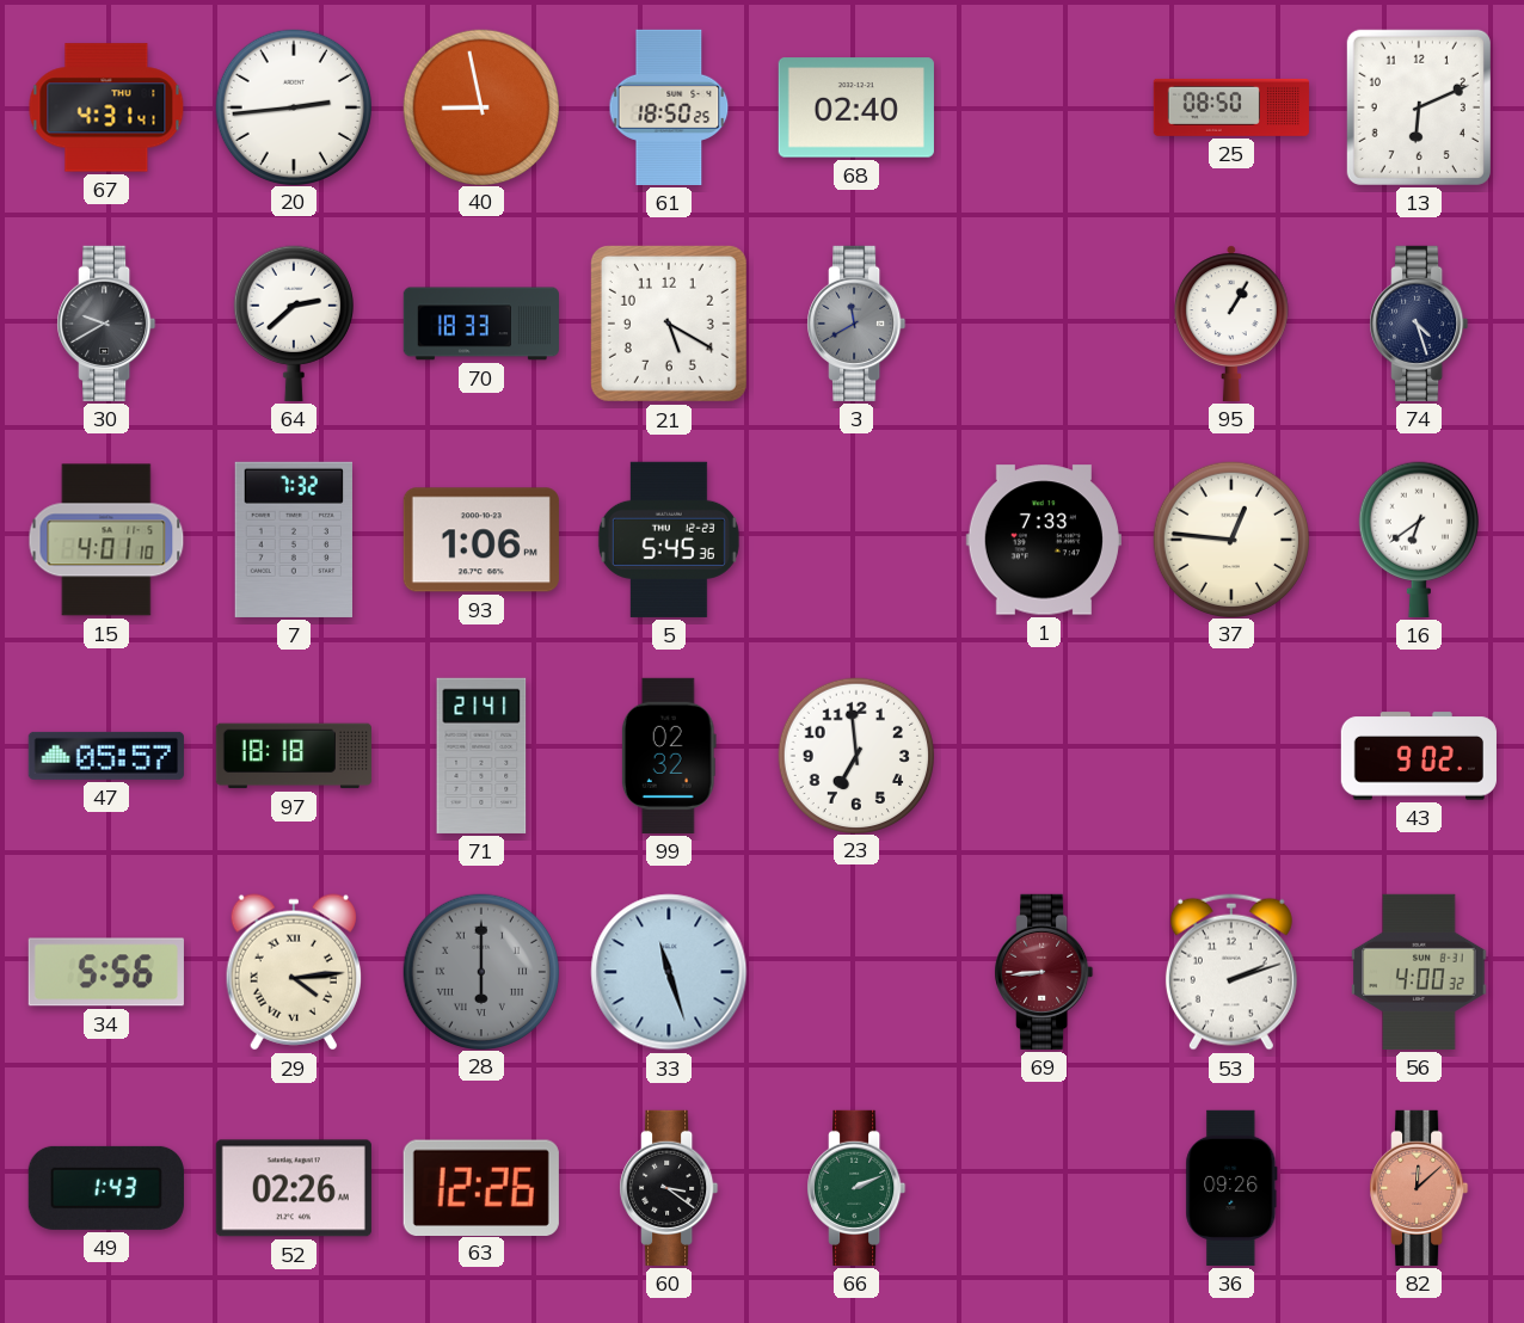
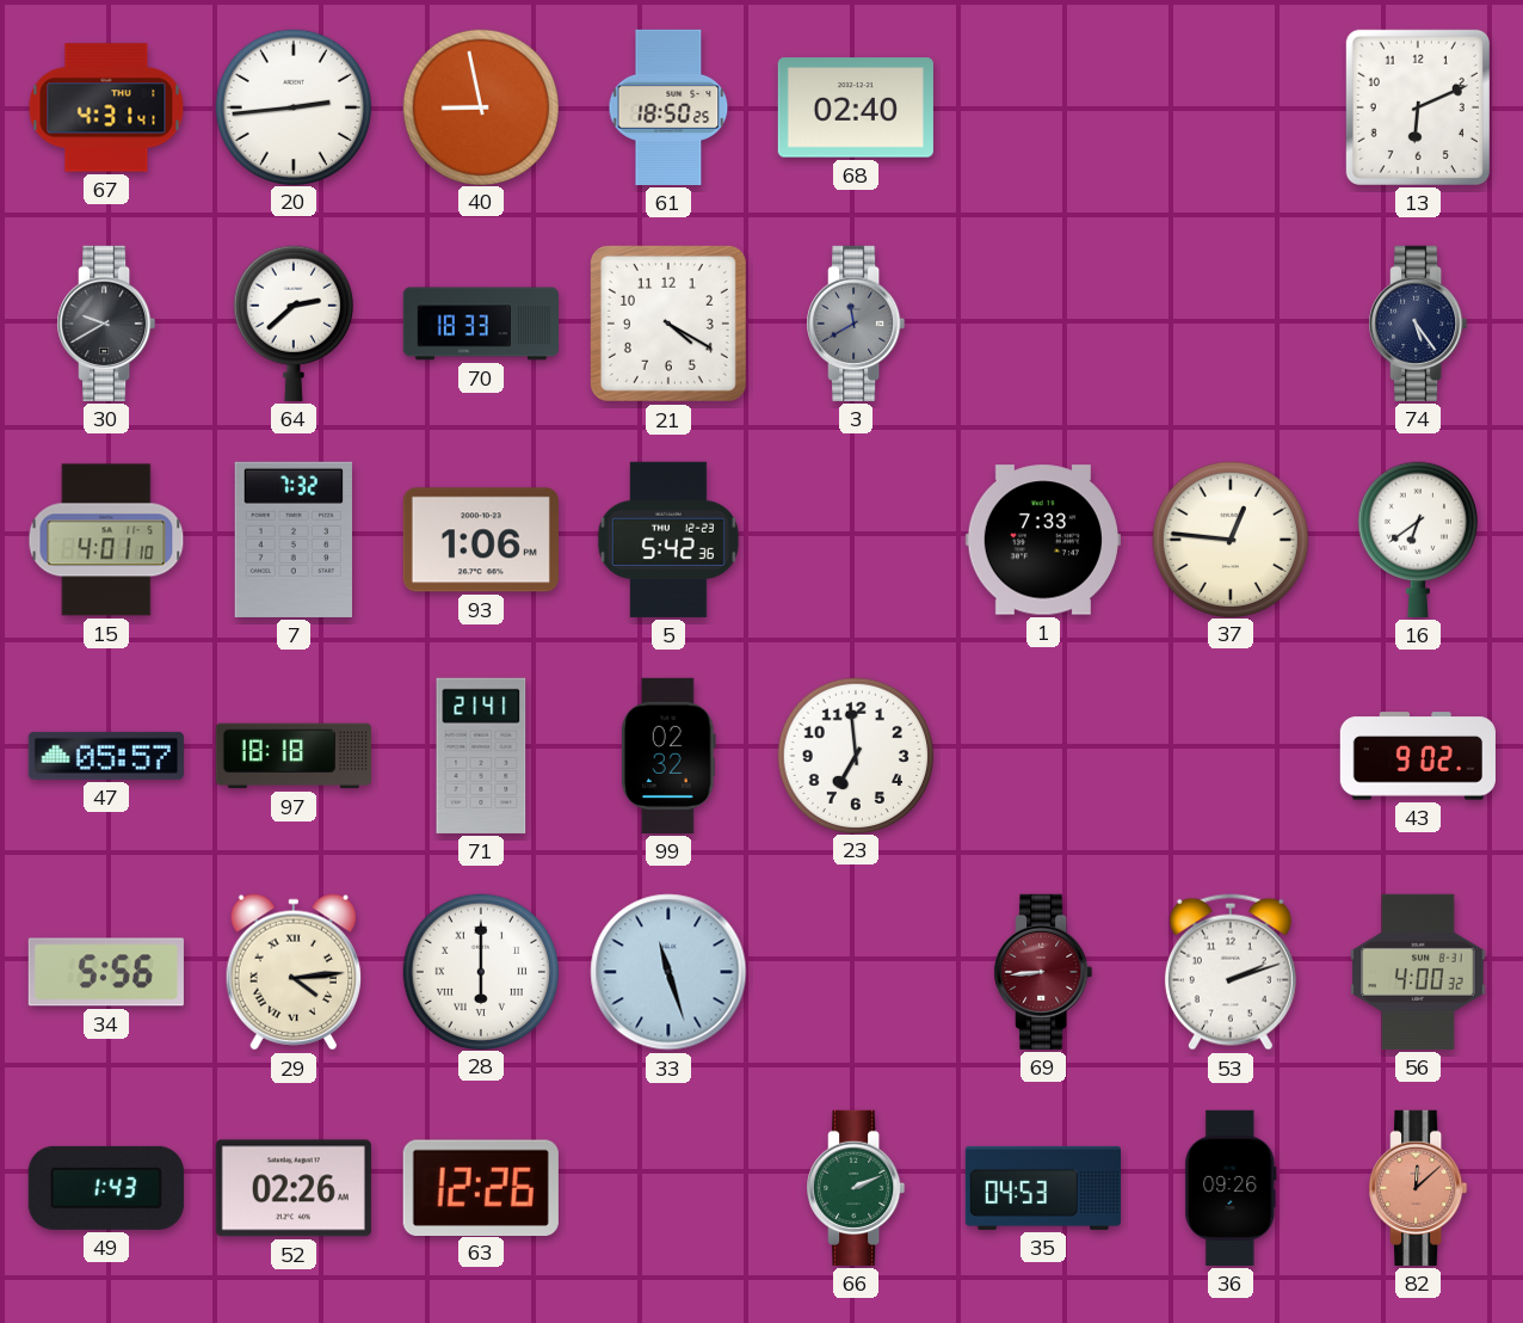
25: 08:50 -> none
21: 5:20 -> 4:20
95: 1:05 -> none
74: 4:27 -> 5:24
5: 5:45 -> 5:42
28 dial: grey -> white
60: 3:21 -> none
35: none -> 04:53
